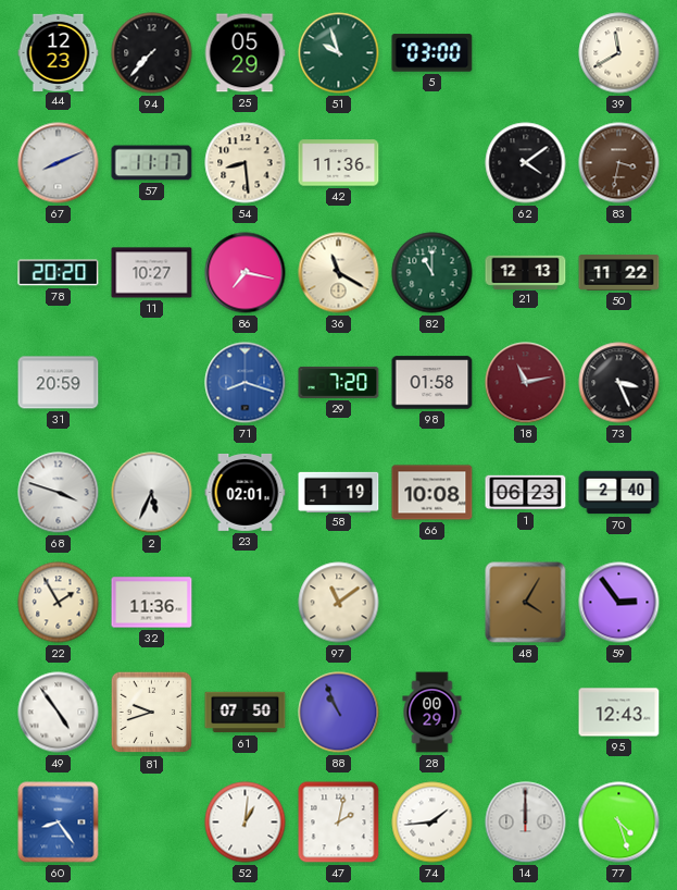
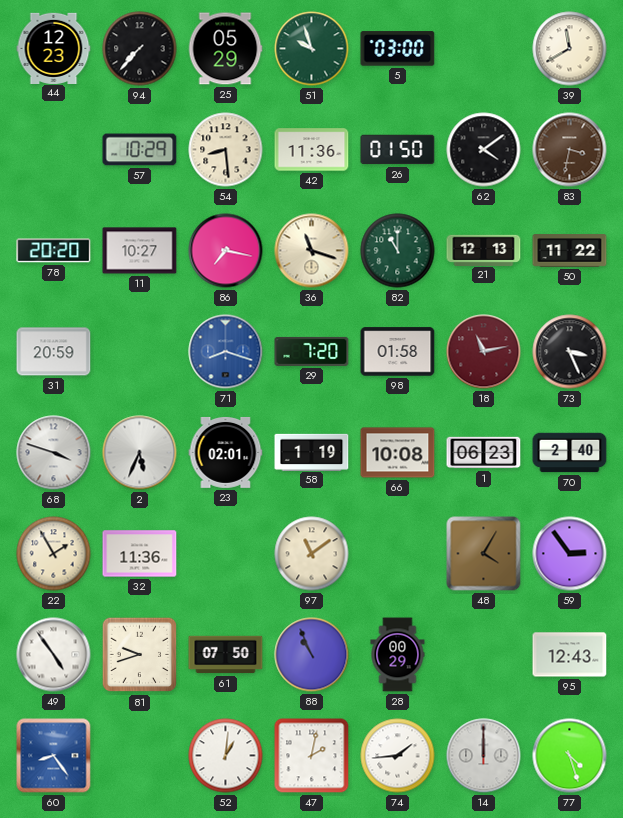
67: 8:11 -> none
57: 11:17 -> 10:29
26: none -> 01:50
36: 11:20 -> 11:18
